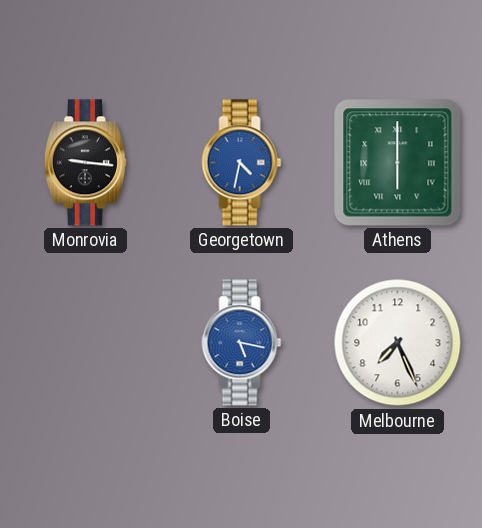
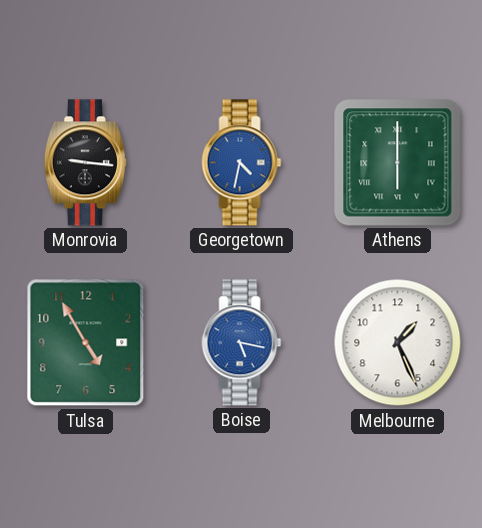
Tulsa: none -> 4:55
Melbourne: 7:26 -> 1:26
